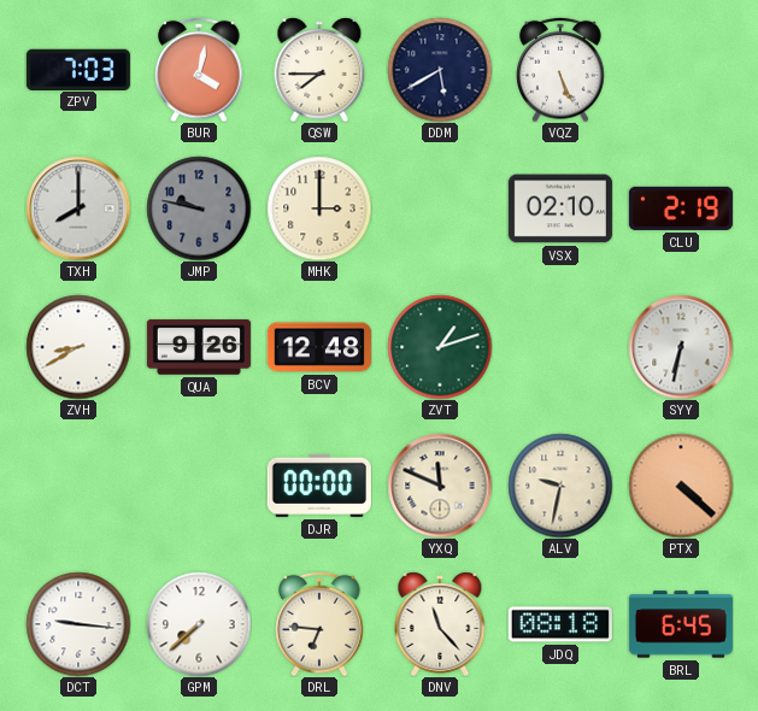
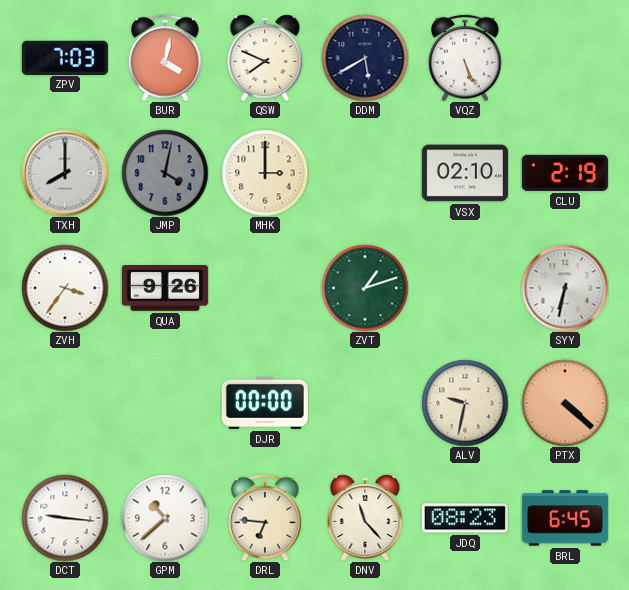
QSW: 7:45 -> 7:49
JMP: 9:47 -> 4:02
ZVH: 8:40 -> 3:36
BCV: 12:48 -> none
YXQ: 11:49 -> none
GPM: 7:38 -> 10:38
JDQ: 08:18 -> 08:23
